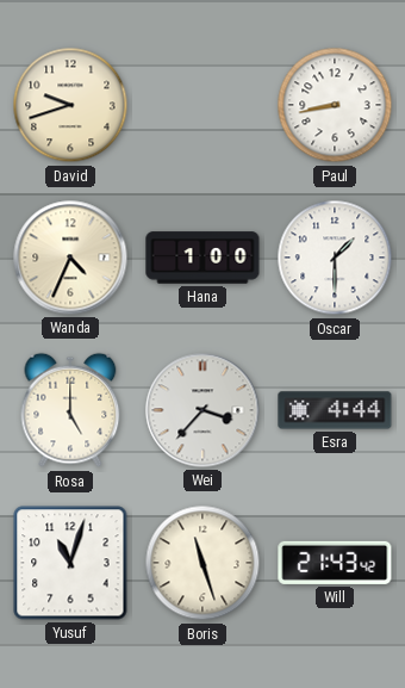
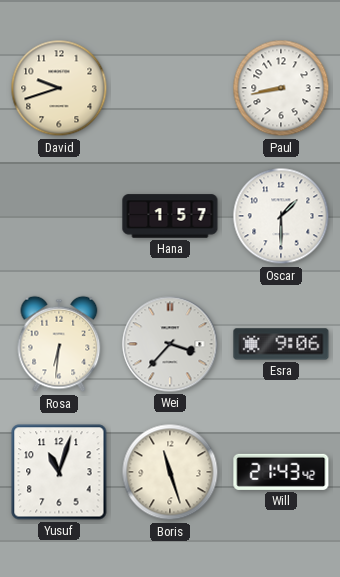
Wanda: 4:34 -> none
Hana: 1:00 -> 1:57
Rosa: 5:00 -> 6:31
Esra: 4:44 -> 9:06
